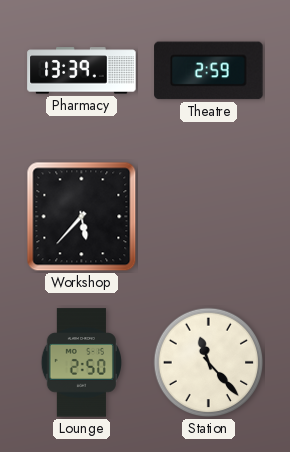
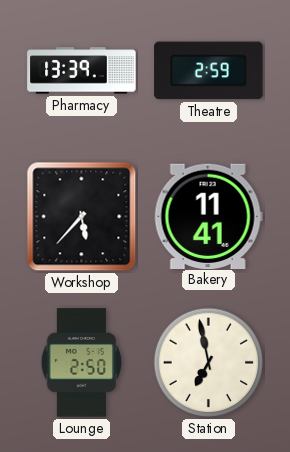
Bakery: none -> 11:41
Station: 11:23 -> 6:58
